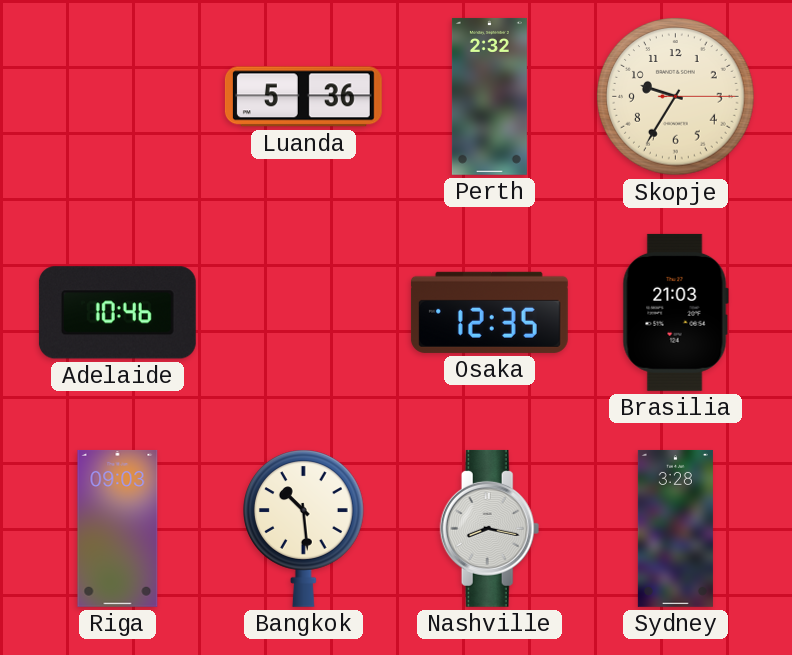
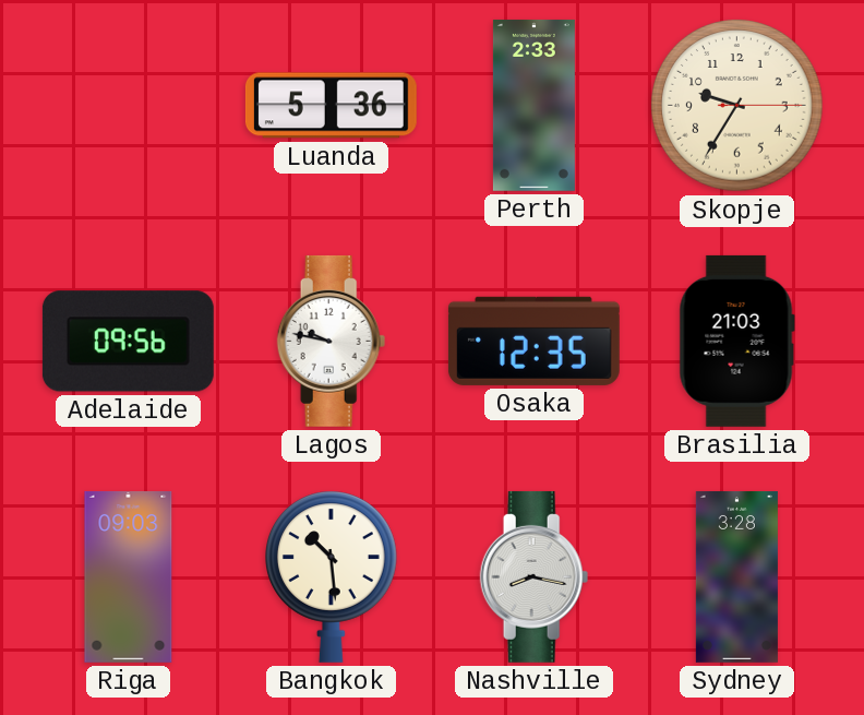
Perth: 2:32 -> 2:33
Adelaide: 10:46 -> 09:56
Lagos: none -> 9:47
